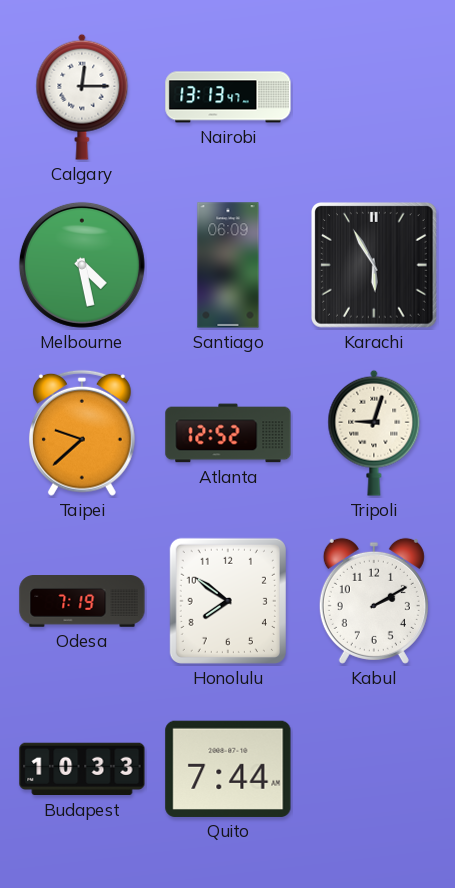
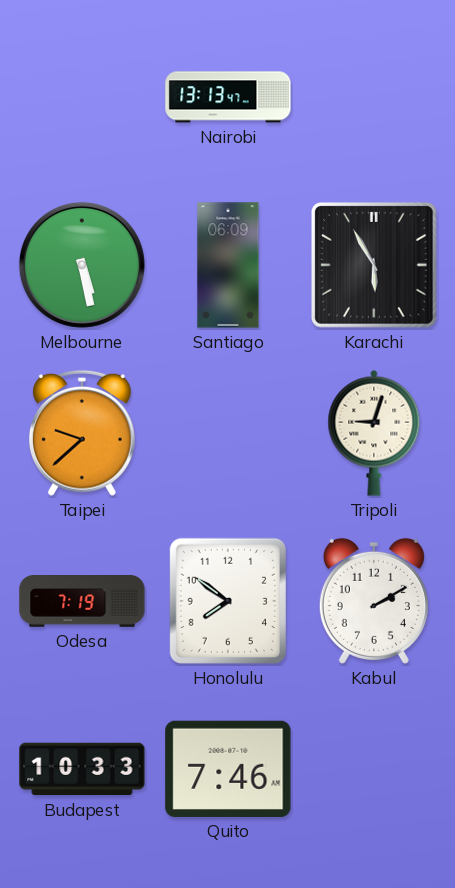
Calgary: 12:15 -> none
Melbourne: 4:28 -> 5:28
Atlanta: 12:52 -> none
Quito: 7:44 -> 7:46
